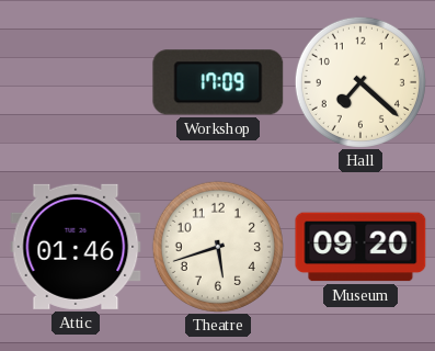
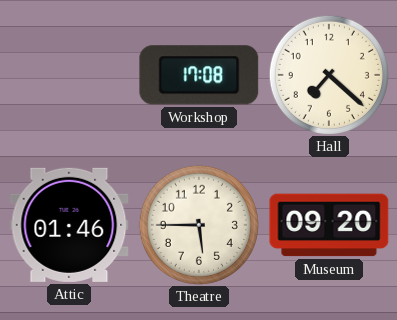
Workshop: 17:09 -> 17:08
Theatre: 5:42 -> 5:45
